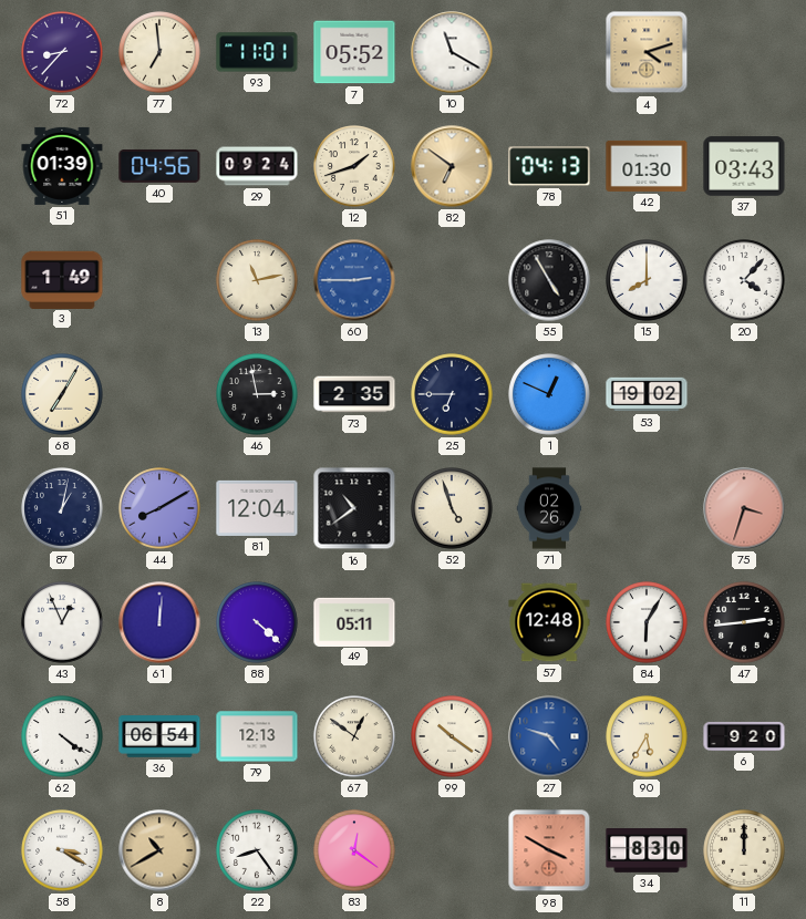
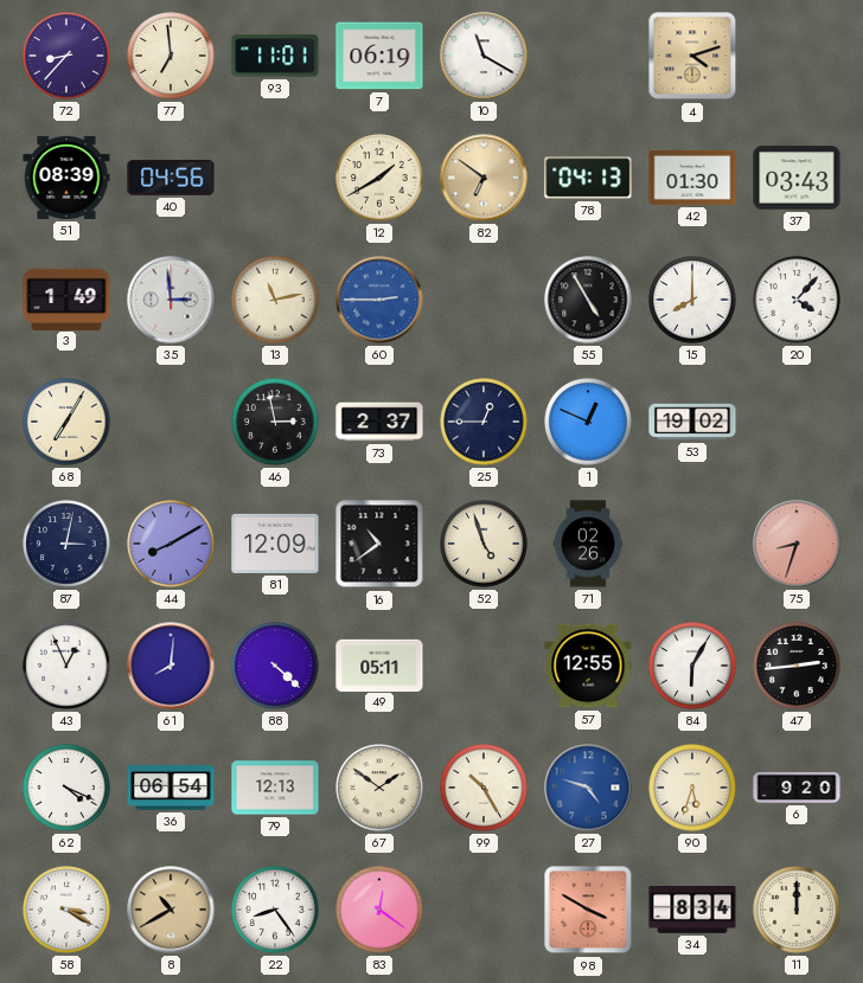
7: 05:52 -> 06:19
51: 01:39 -> 08:39
29: 09:24 -> none
12: 1:42 -> 1:40
35: none -> 2:59
73: 2:35 -> 2:37
25: 6:45 -> 12:45
87: 1:02 -> 3:02
81: 12:04 -> 12:09
75: 3:33 -> 8:33
61: 12:01 -> 8:01
57: 12:48 -> 12:55
62: 4:21 -> 4:19
67: 12:51 -> 1:51
99: 10:21 -> 10:25
90: 5:35 -> 5:33
34: 8:30 -> 8:34
